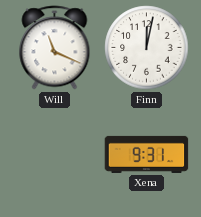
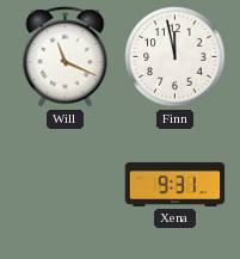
Finn: 12:02 -> 11:58
